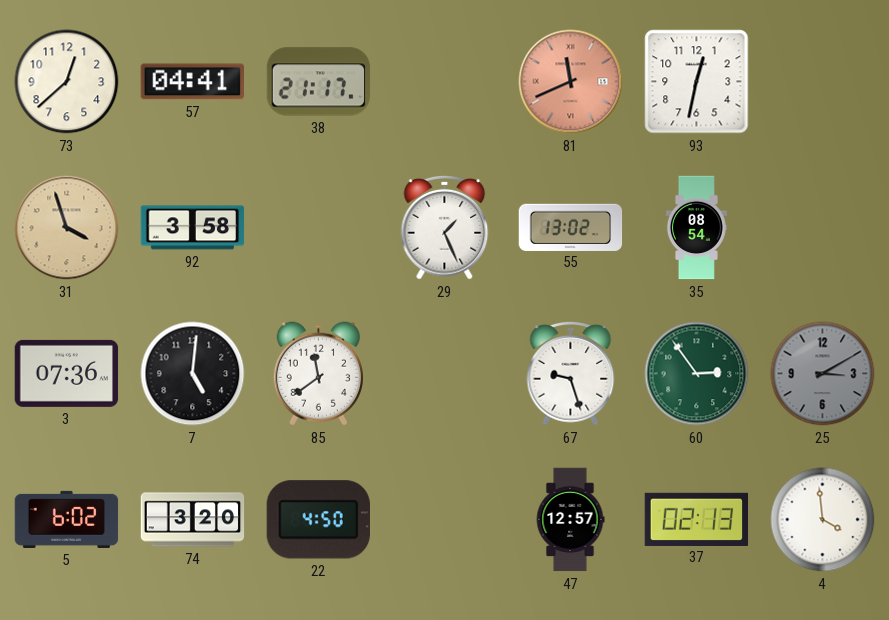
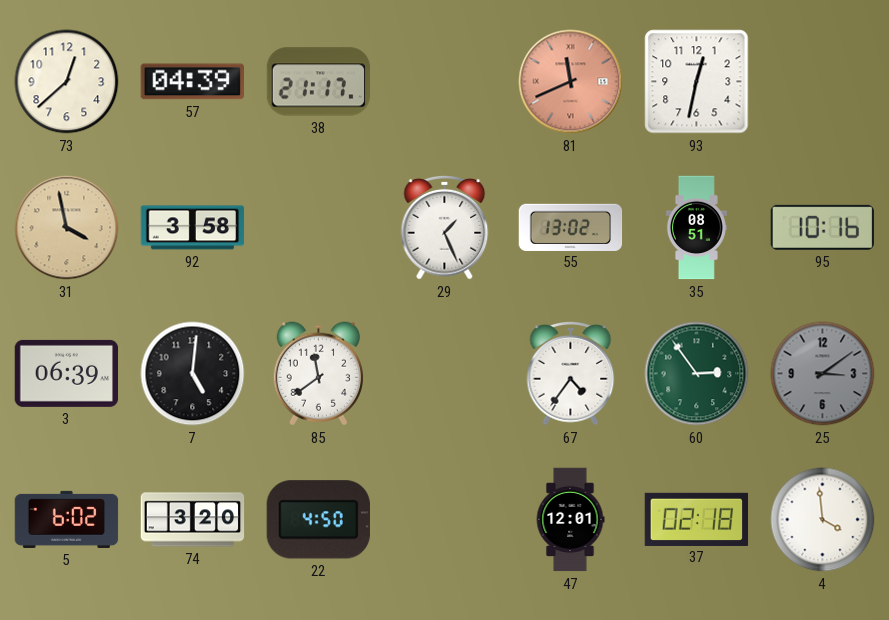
57: 04:41 -> 04:39
31: 3:57 -> 3:58
35: 08:54 -> 08:51
95: none -> 10:16
3: 07:36 -> 06:39
67: 9:27 -> 4:36
25: 3:10 -> 3:09
47: 12:57 -> 12:01
37: 02:13 -> 02:18
